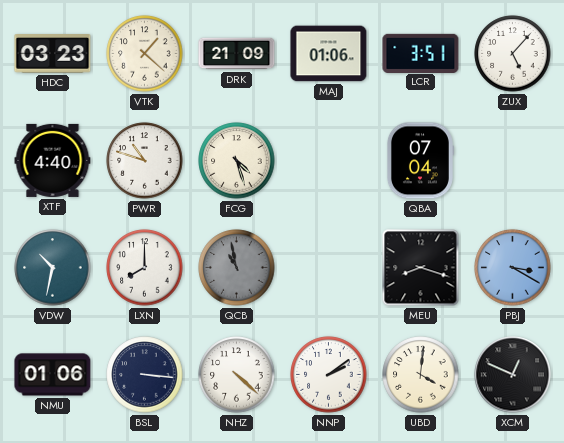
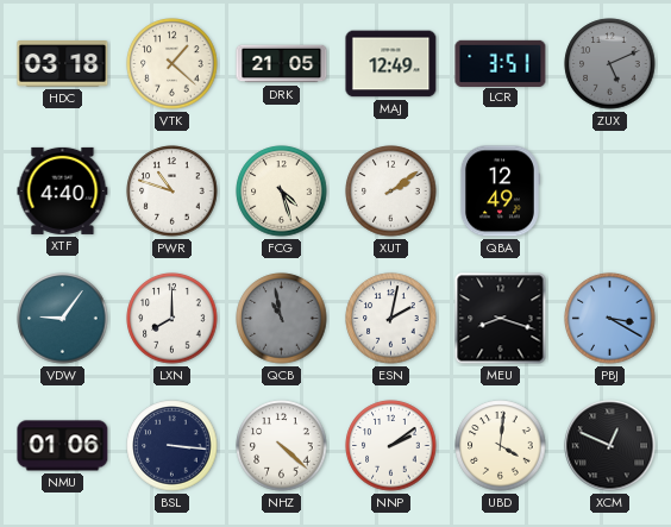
HDC: 03:23 -> 03:18
DRK: 21:09 -> 21:05
MAJ: 01:06 -> 12:49
ZUX: 5:07 -> 5:11
ZUX dial: white -> grey
XUT: none -> 2:09
QBA: 07:04 -> 12:49
VDW: 10:32 -> 9:06
ESN: none -> 2:02
